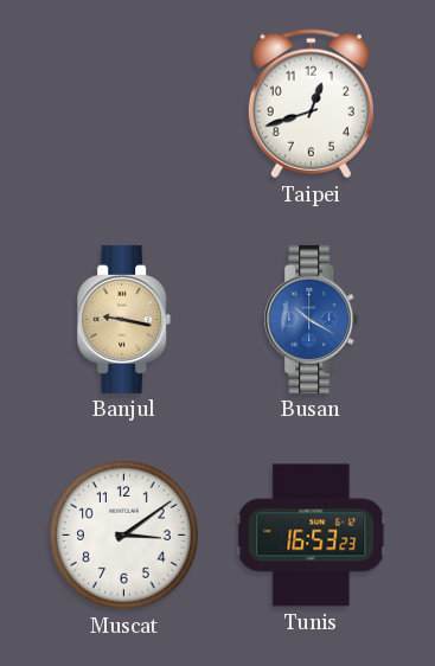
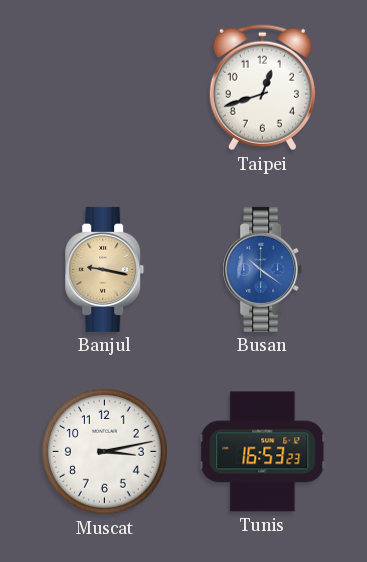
Busan: 10:20 -> 10:21
Muscat: 3:09 -> 3:13
